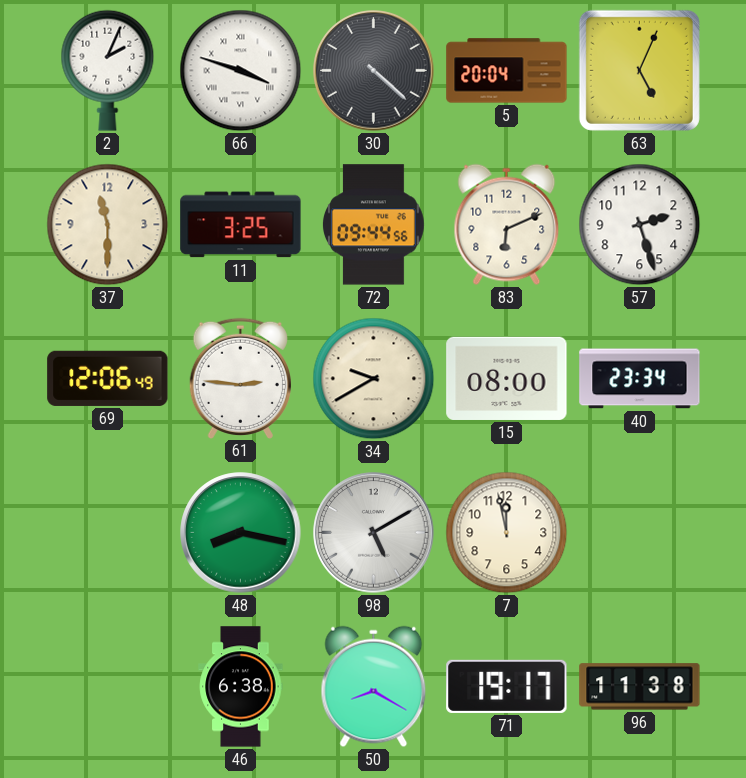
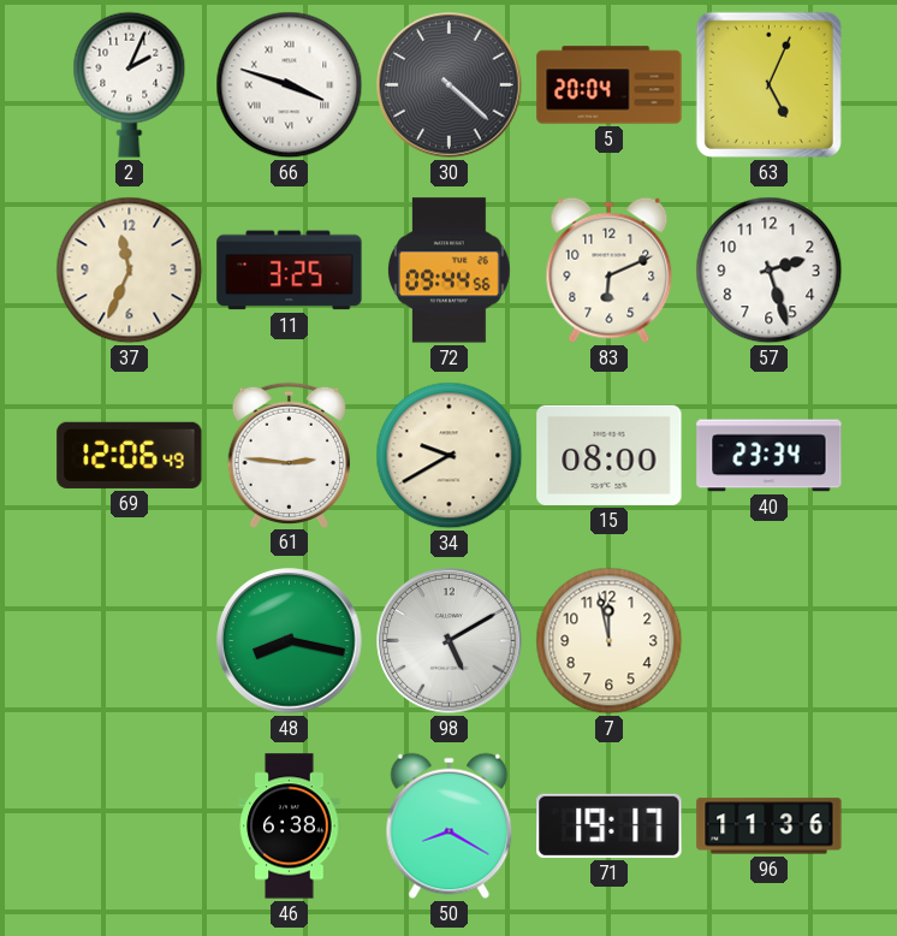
37: 11:30 -> 11:34
96: 11:38 -> 11:36
